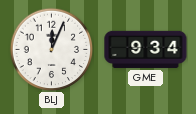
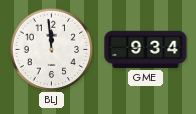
BLJ: 12:04 -> 11:59
